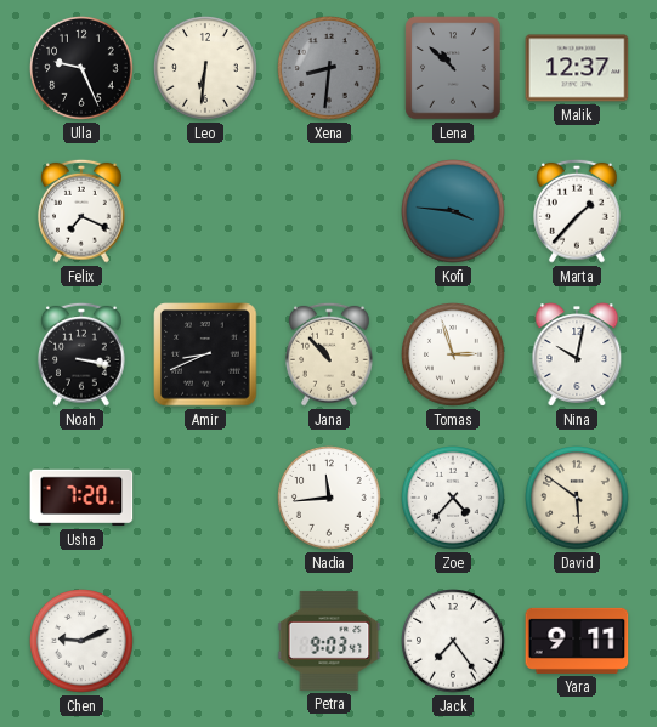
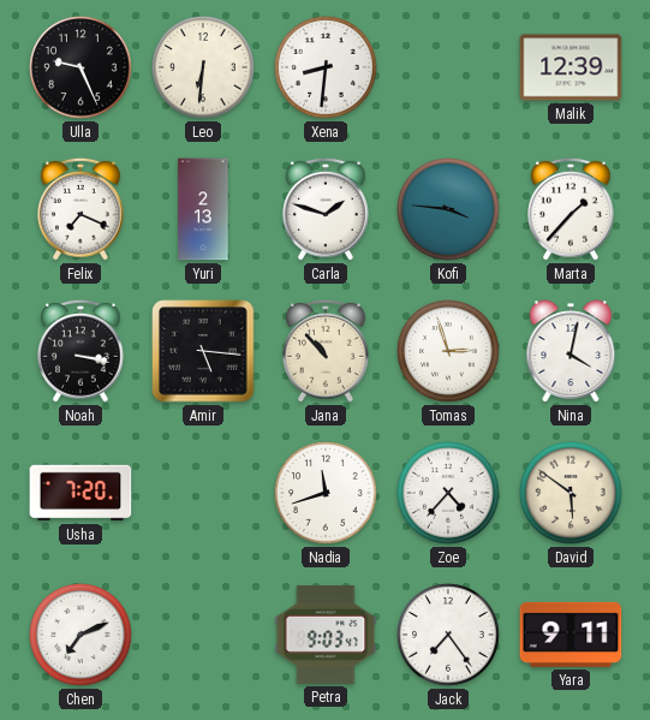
Xena dial: grey -> white
Lena: 10:52 -> none
Malik: 12:37 -> 12:39
Yuri: none -> 2:13
Carla: none -> 1:48
Amir: 8:41 -> 5:16
Nina: 10:02 -> 4:02
Nadia: 11:44 -> 11:42
Chen: 9:11 -> 7:11
